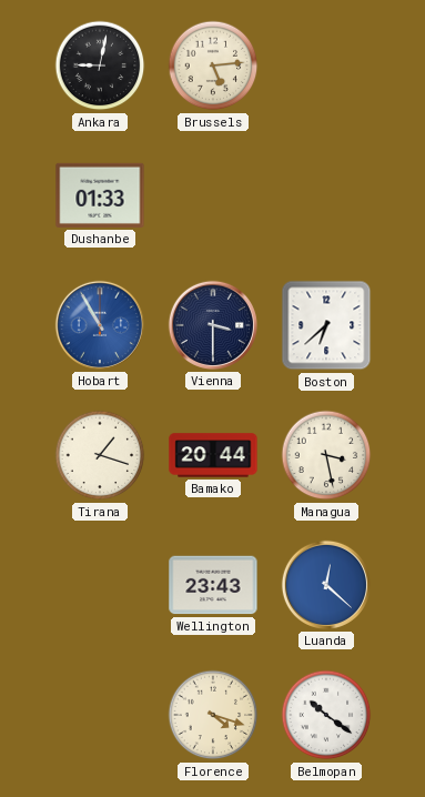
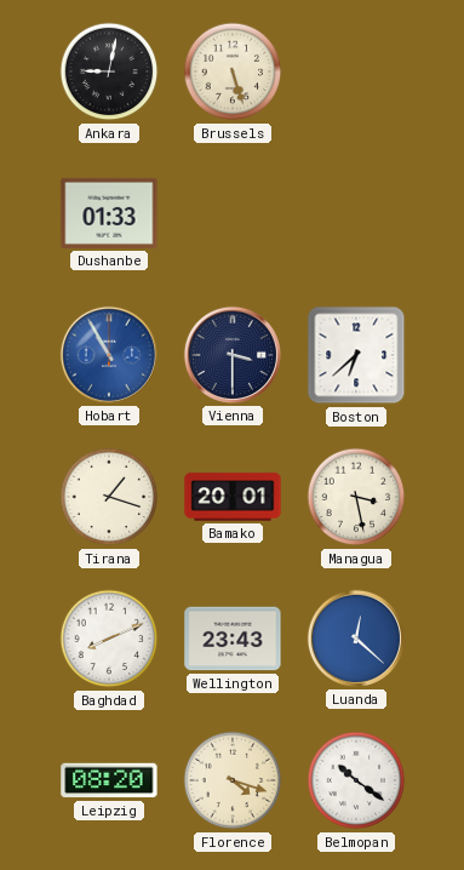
Brussels: 5:14 -> 5:27
Bamako: 20:44 -> 20:01
Baghdad: none -> 8:11
Leipzig: none -> 08:20
